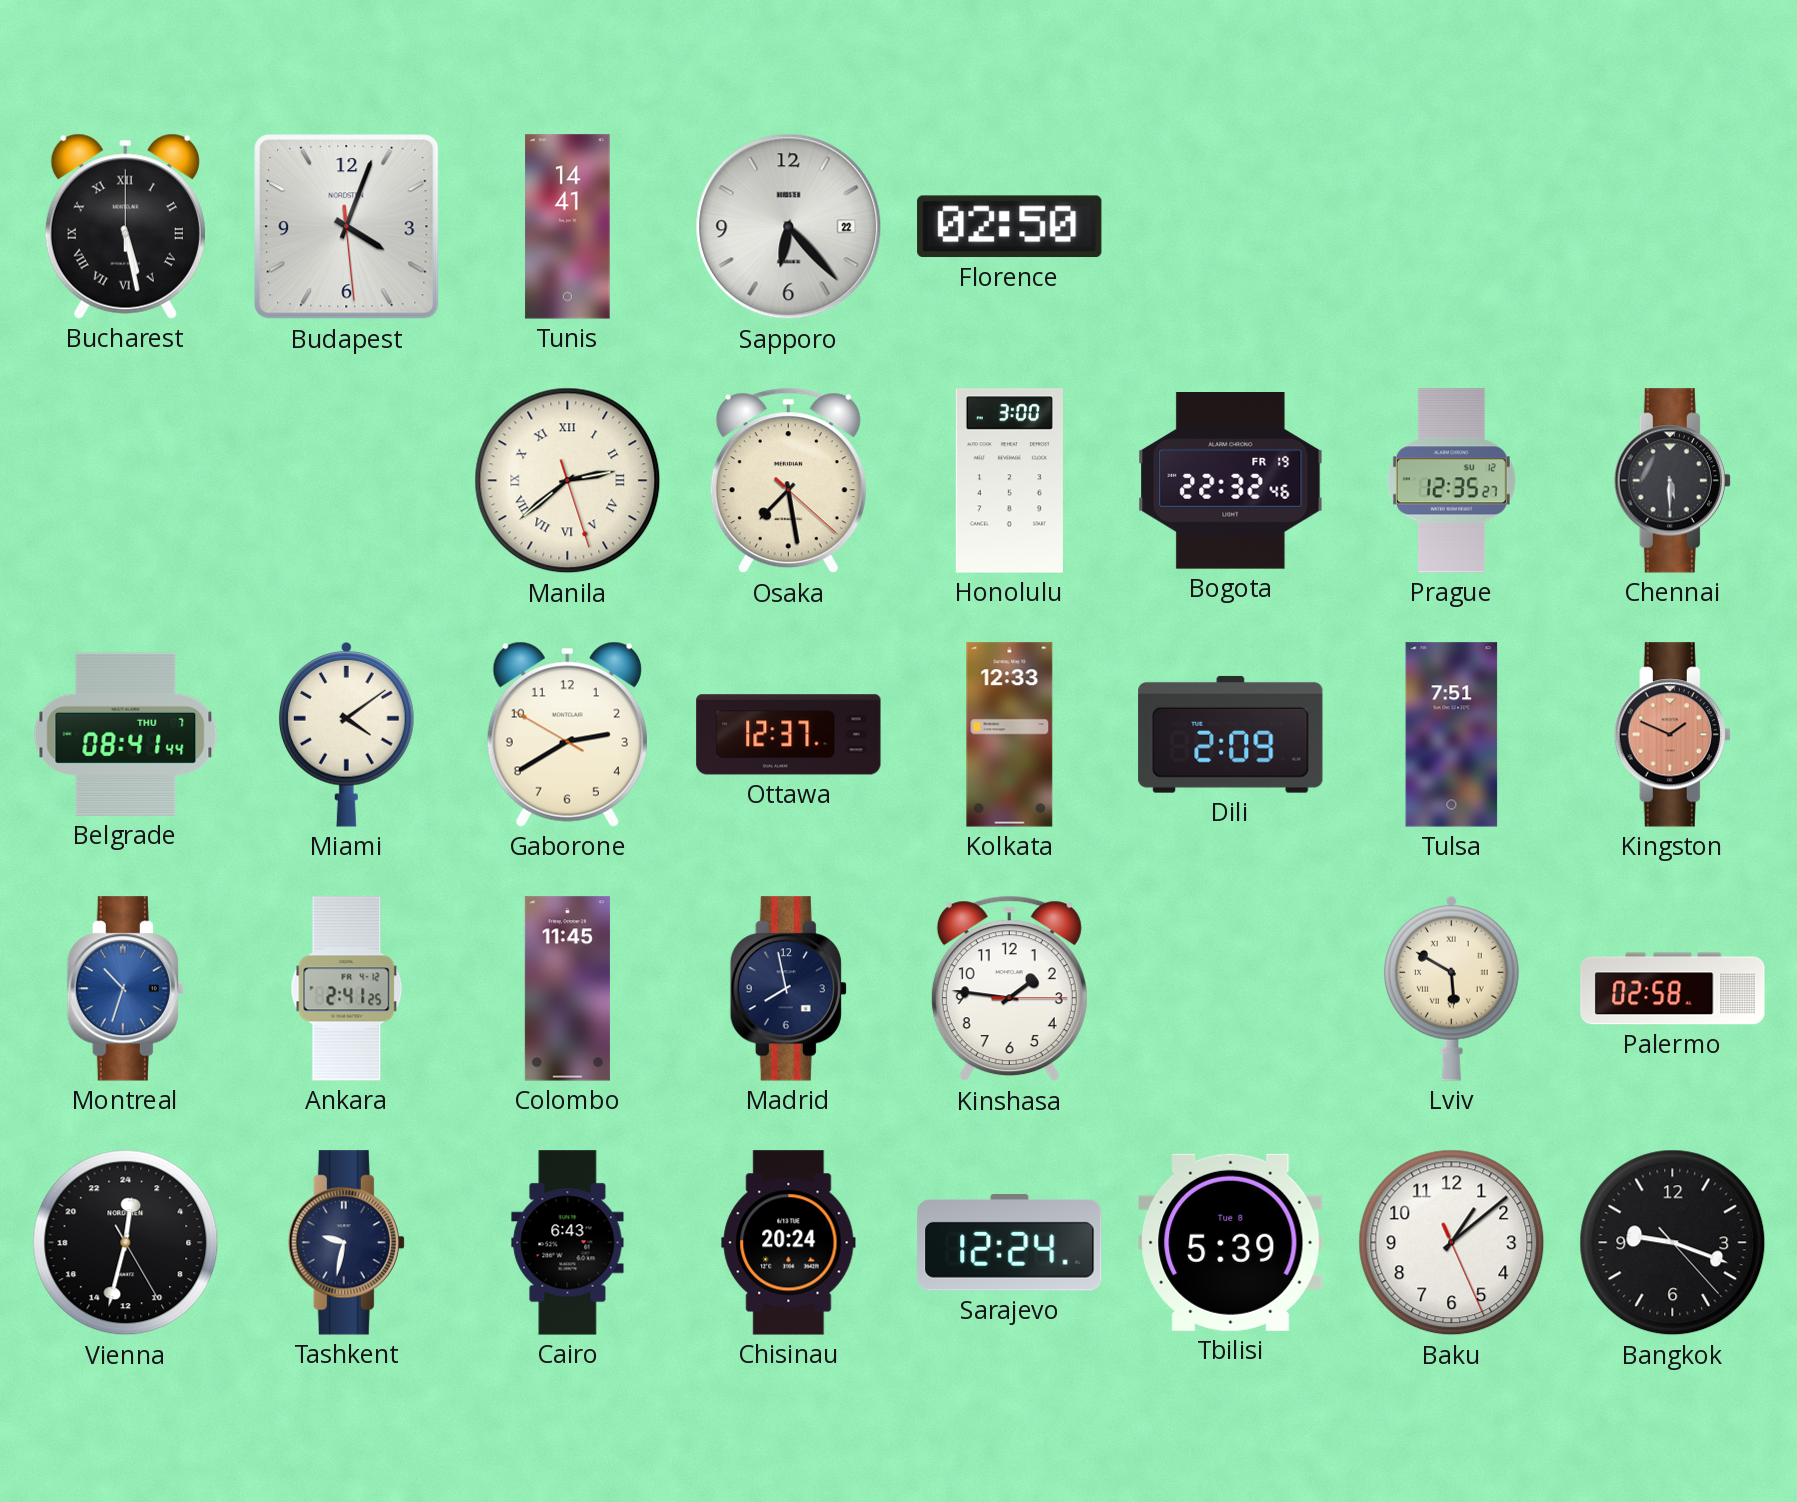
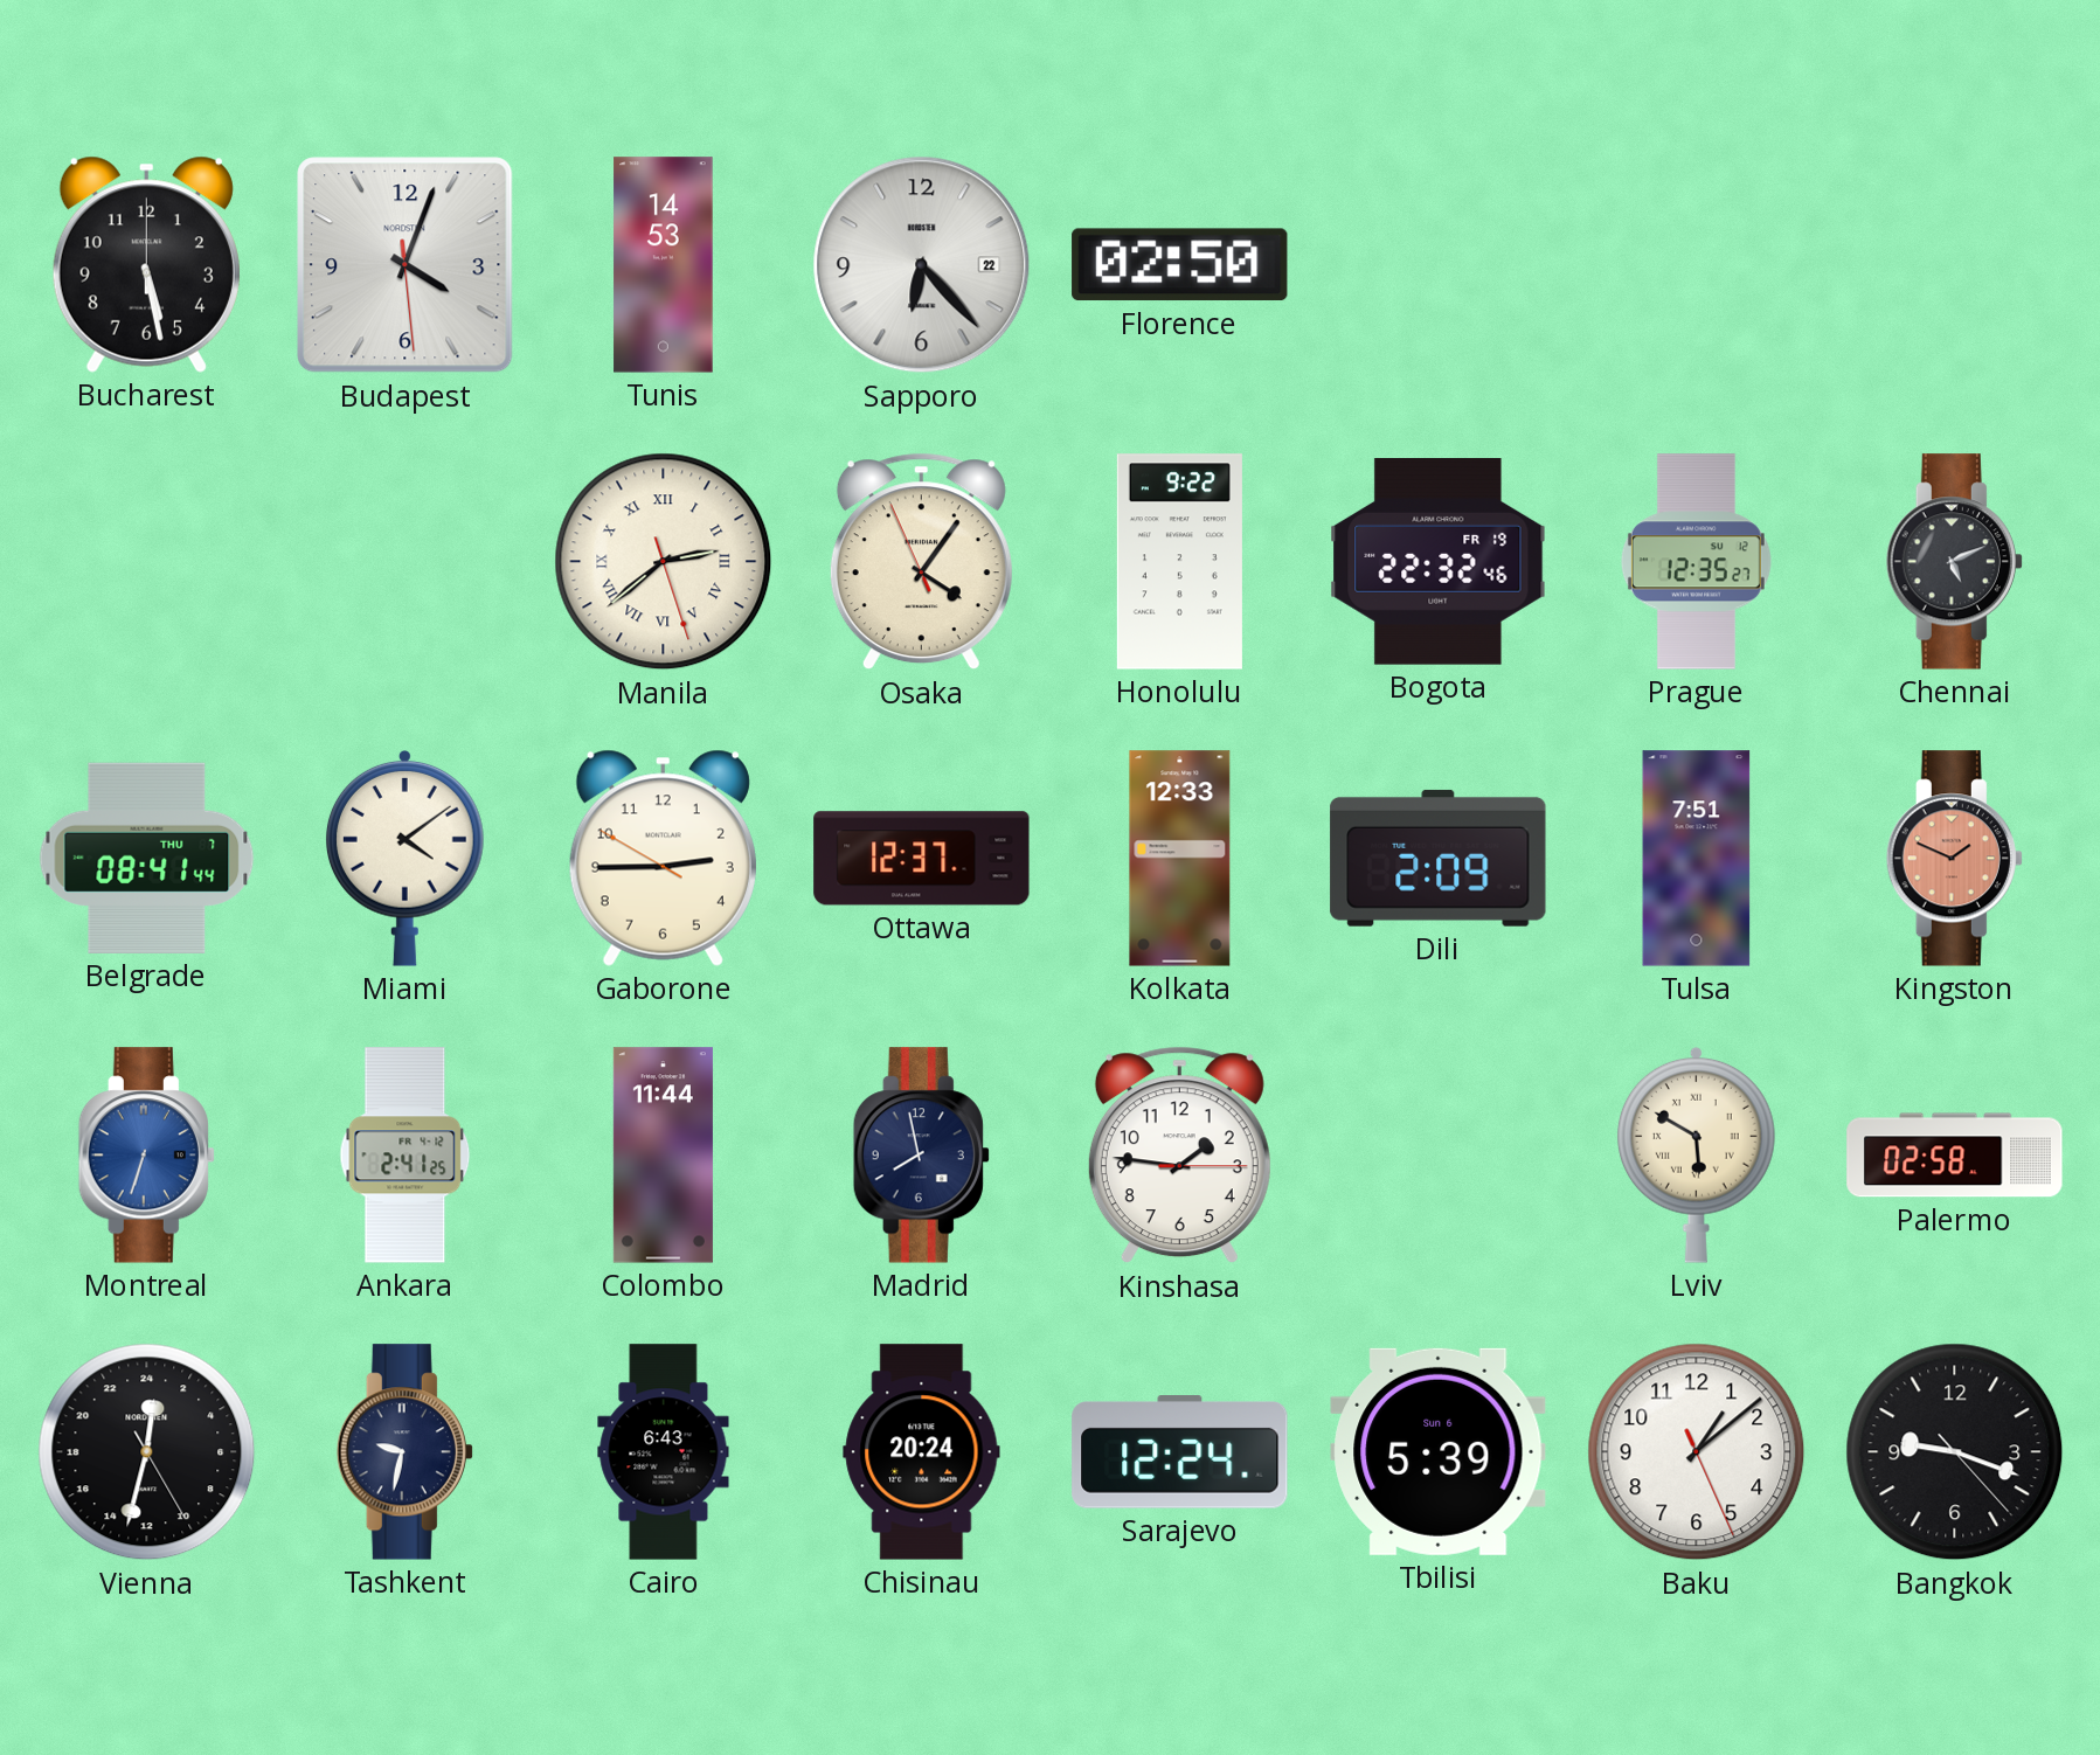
Bucharest numerals: Roman -> Arabic
Tunis: 14:41 -> 14:53
Osaka: 7:28 -> 4:05
Honolulu: 3:00 -> 9:22
Chennai: 5:30 -> 5:11
Gaborone: 2:39 -> 2:44
Montreal: 10:33 -> 6:33
Colombo: 11:45 -> 11:44
Tbilisi date: Tue 8 -> Sun 6
